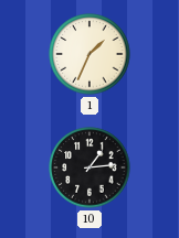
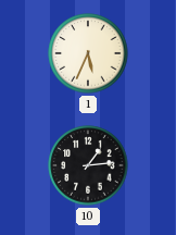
1: 1:34 -> 5:34
